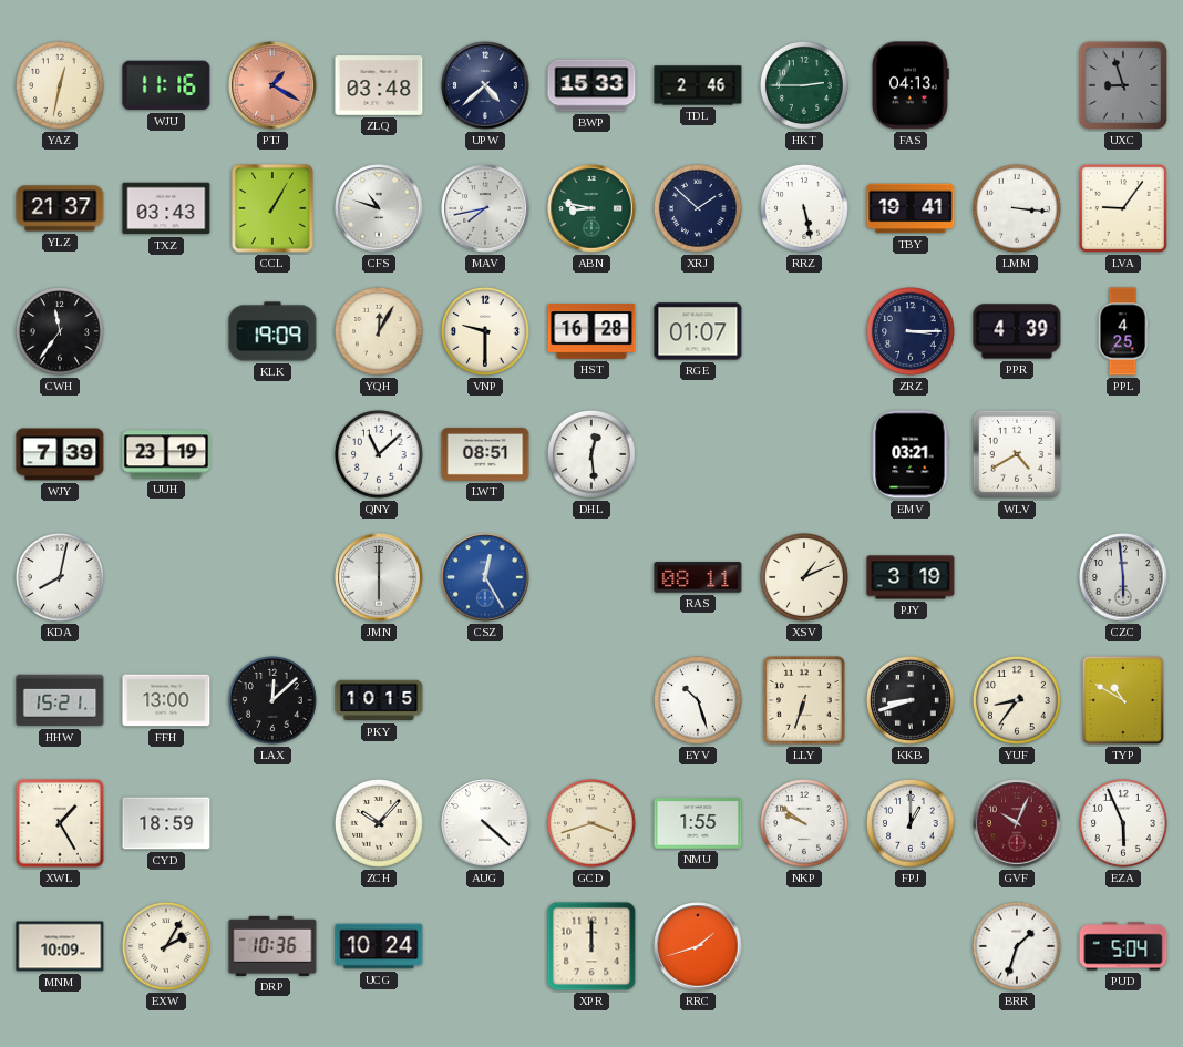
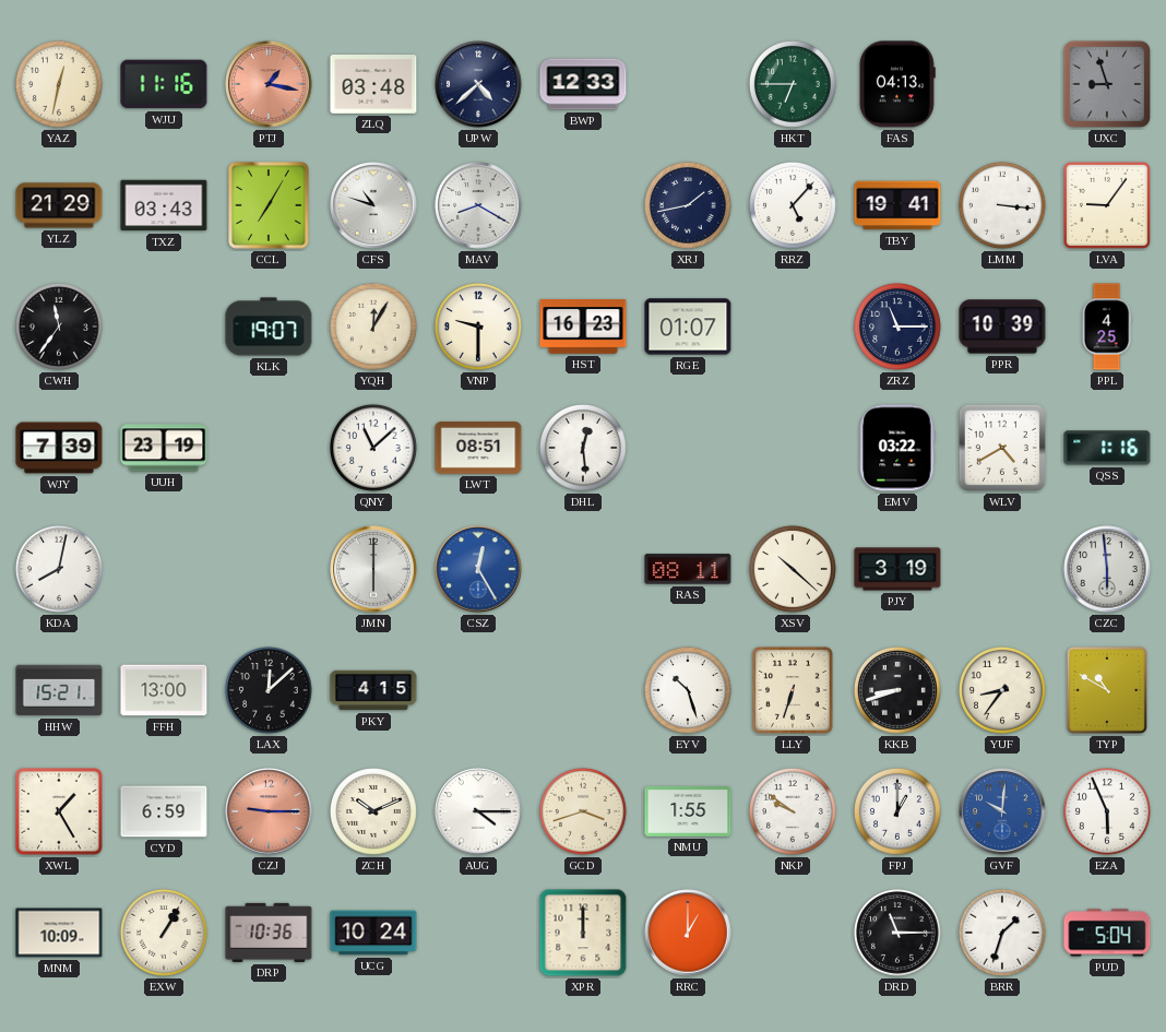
PTJ: 1:20 -> 1:17
BWP: 15:33 -> 12:33
TDL: 2:46 -> none
HKT: 2:45 -> 6:45
YLZ: 21:37 -> 21:29
CCL: 1:05 -> 7:05
MAV: 7:43 -> 8:20
ABN: 8:47 -> none
XRJ: 1:52 -> 1:43
RRZ: 5:28 -> 5:07
KLK: 19:09 -> 19:07
HST: 16:28 -> 16:23
ZRZ: 3:15 -> 11:15
PPR: 4:39 -> 10:39
EMV: 03:21 -> 03:22
QSS: none -> 1:16
XSV: 1:11 -> 10:22
PKY: 10:15 -> 4:15
CYD: 18:59 -> 6:59
CZJ: none -> 9:15
ZCH: 10:07 -> 10:11
AUG: 4:22 -> 4:15
GVF: 10:04 -> 10:01
GVF dial: burgundy -> blue
EXW: 2:05 -> 1:05
RRC: 1:42 -> 1:00
DRD: none -> 11:15
